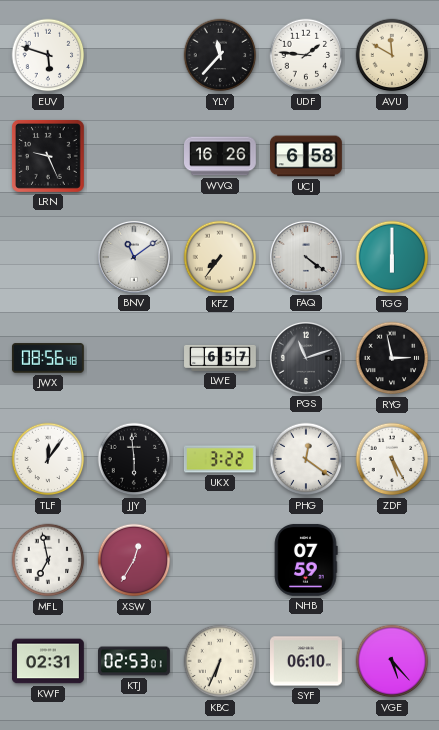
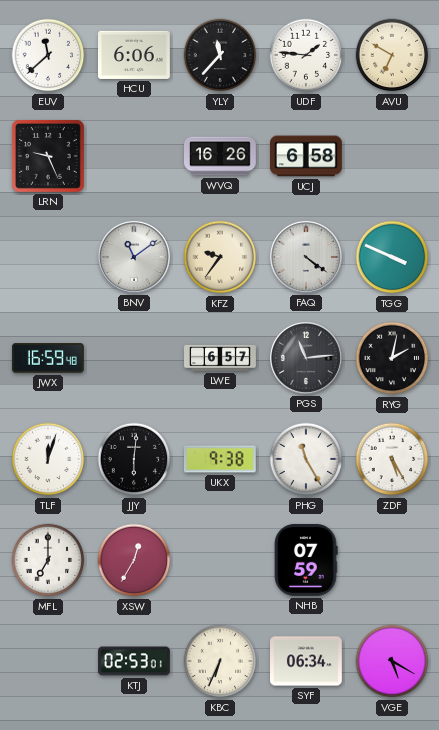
EUV: 5:48 -> 11:38
HCU: none -> 6:06
AVU: 11:50 -> 6:50
KFZ: 7:36 -> 9:36
TGG: 6:00 -> 3:49
JWX: 08:56 -> 16:59
PGS: 11:12 -> 11:14
RYG: 2:58 -> 2:02
TLF: 12:06 -> 12:03
JJY: 5:59 -> 6:01
UKX: 3:22 -> 9:38
PHG: 12:21 -> 11:25
MFL: 6:58 -> 7:00
KWF: 02:31 -> none
SYF: 06:10 -> 06:34
VGE: 5:23 -> 5:20
